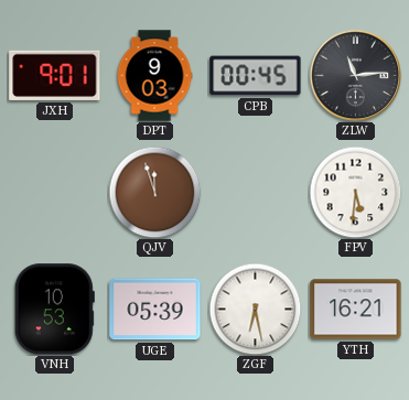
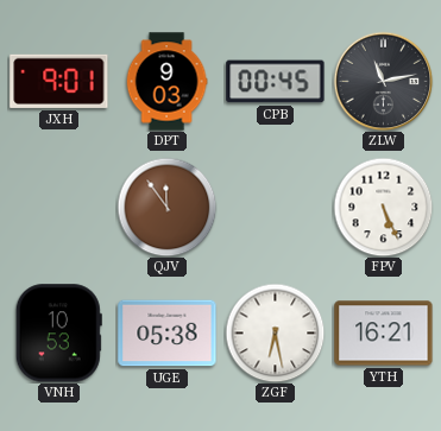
ZLW: 11:14 -> 11:13
QJV: 11:57 -> 11:54
FPV: 5:31 -> 5:26
UGE: 05:39 -> 05:38
